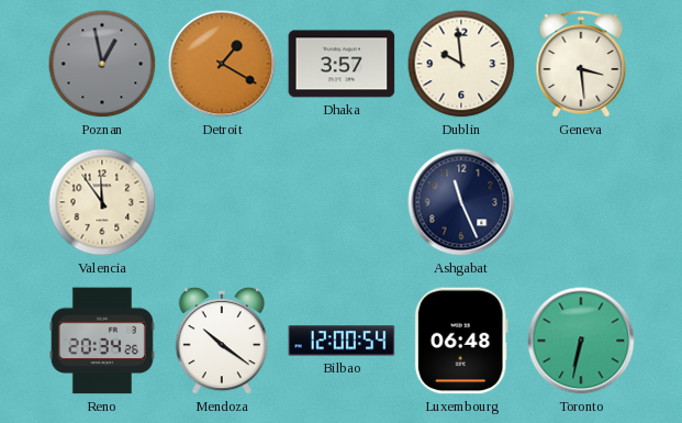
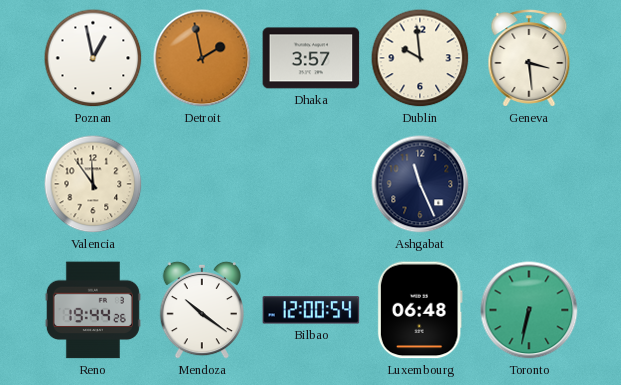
Poznan dial: grey -> white
Detroit: 1:20 -> 1:58
Reno: 20:34 -> 19:44
